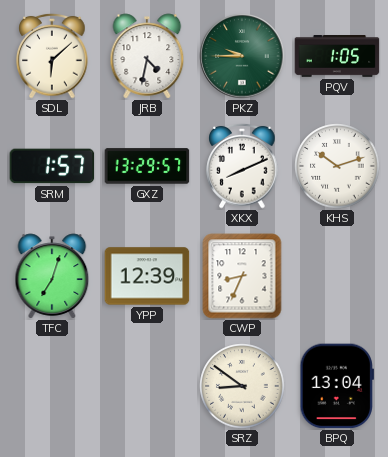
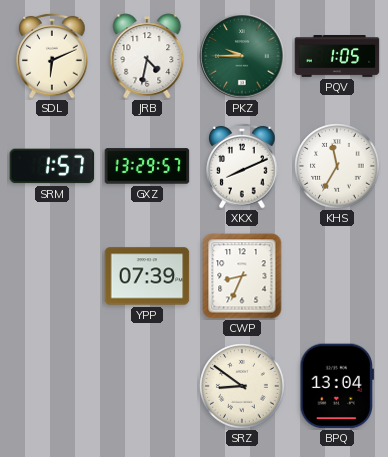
SDL: 6:08 -> 6:11
KHS: 10:12 -> 11:35
TFC: 7:03 -> none
YPP: 12:39 -> 07:39
